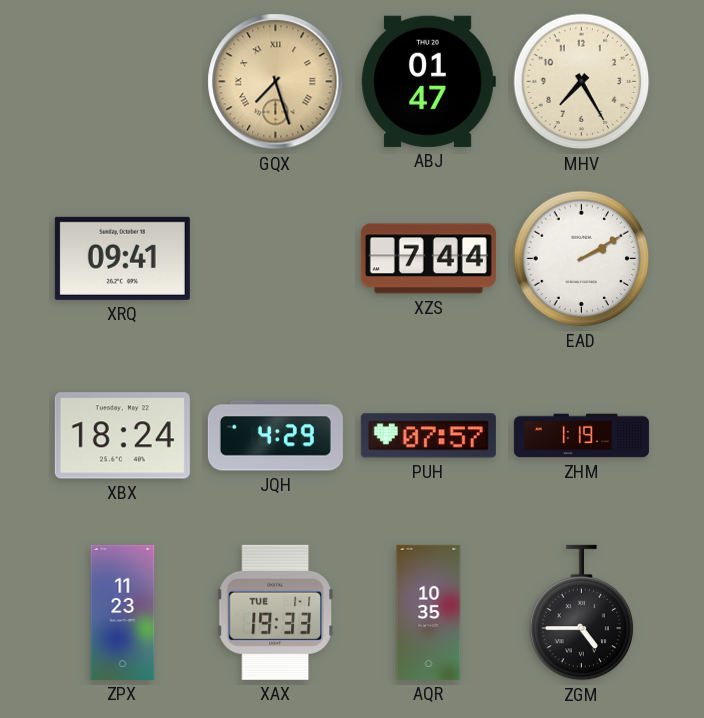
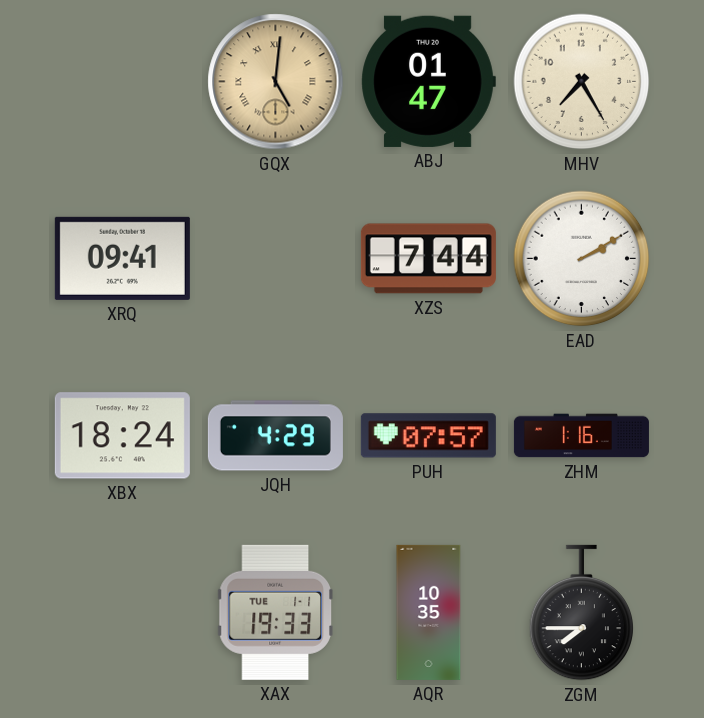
GQX: 7:27 -> 5:01
ZHM: 1:19 -> 1:16
ZPX: 11:23 -> none
ZGM: 4:45 -> 7:45
